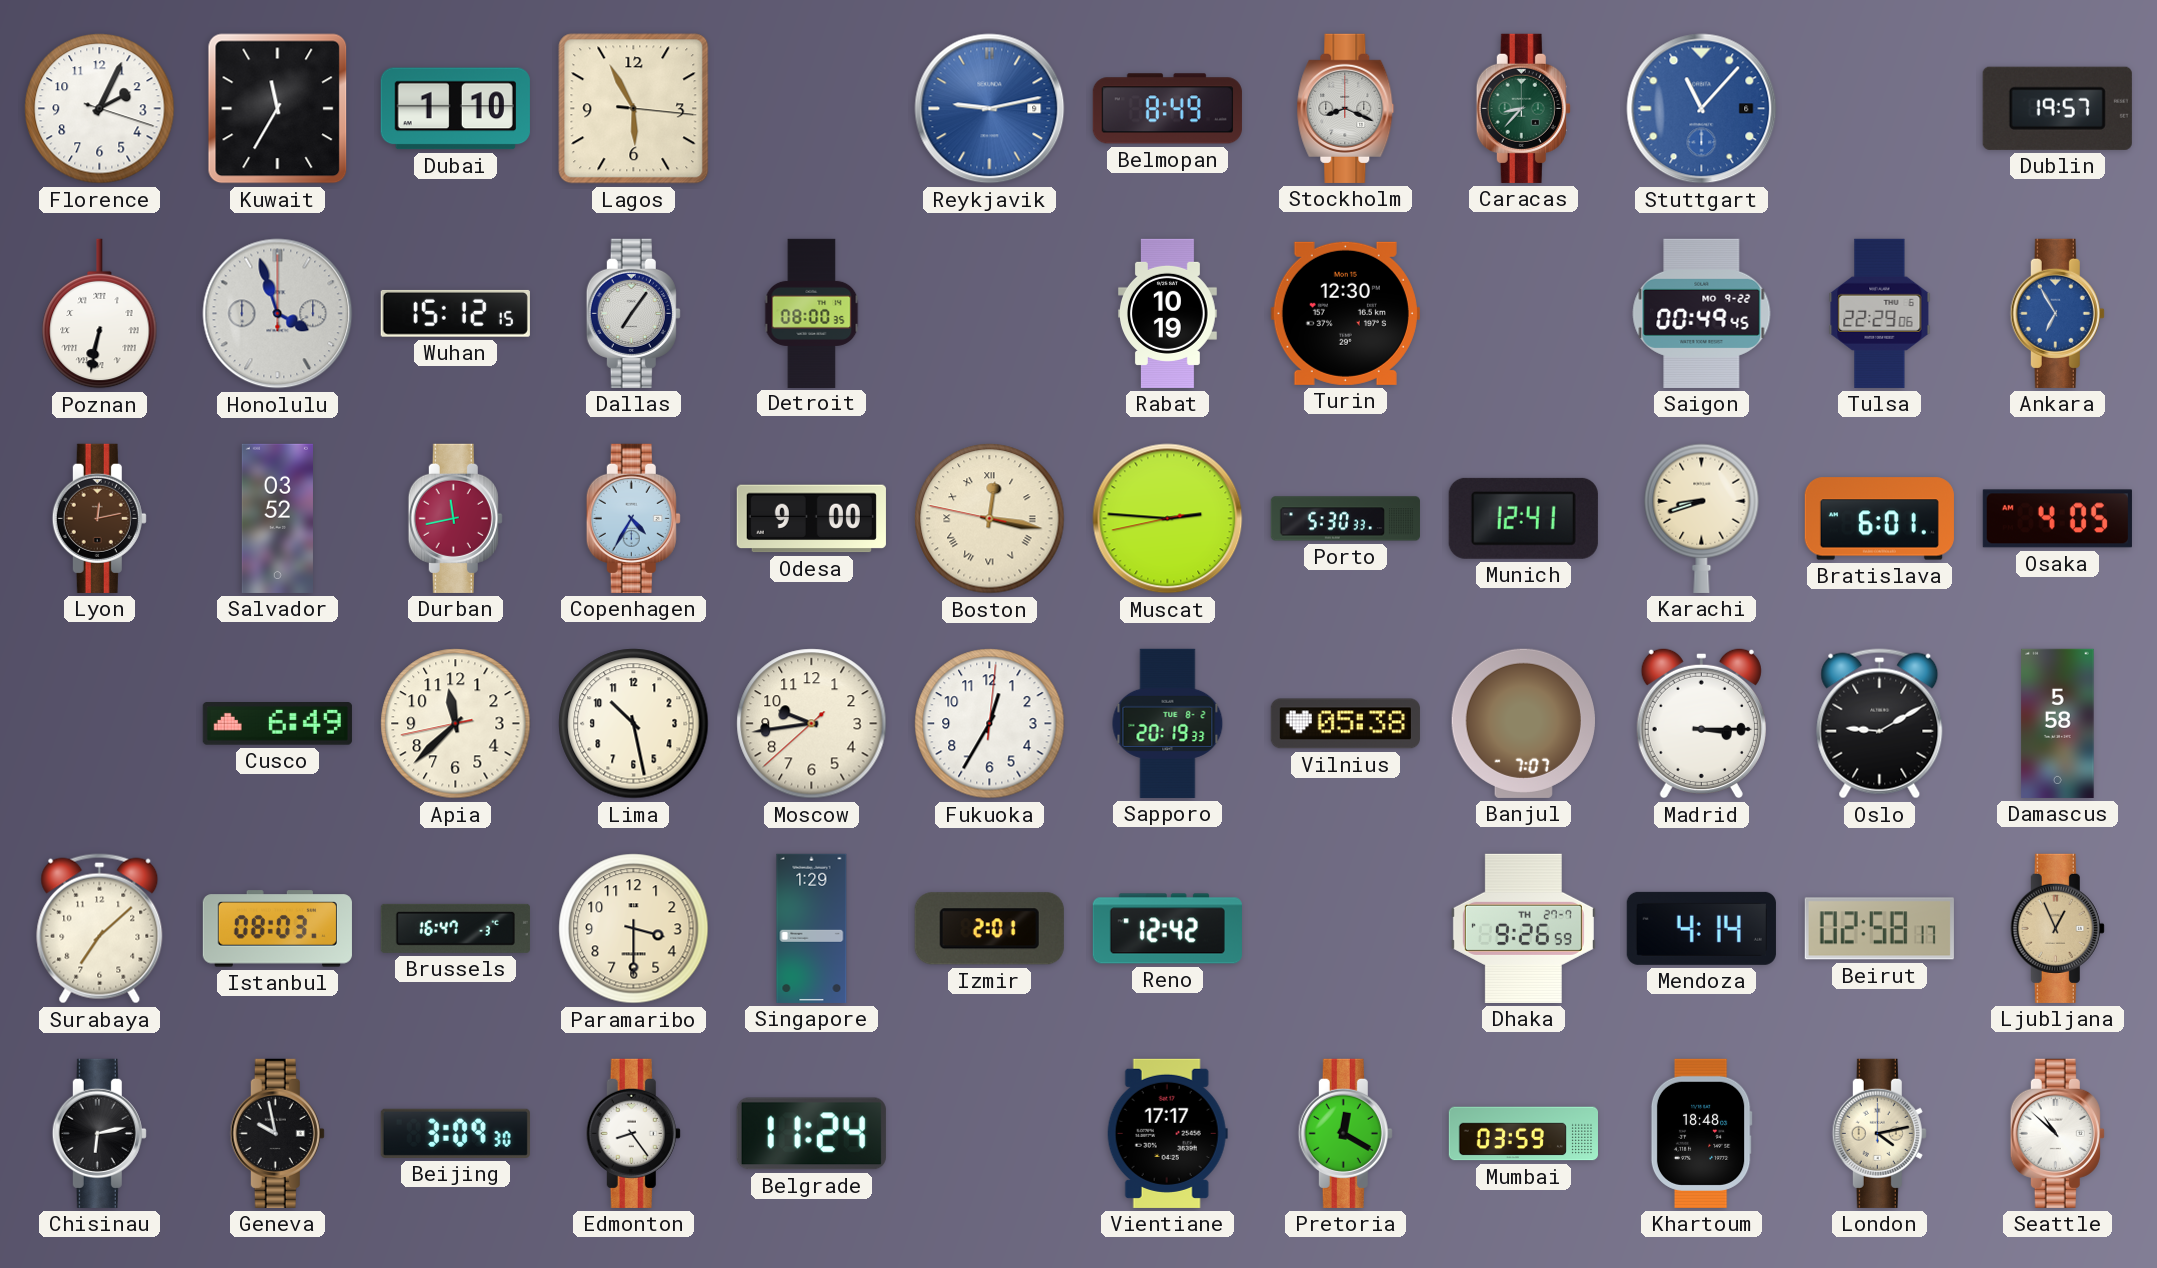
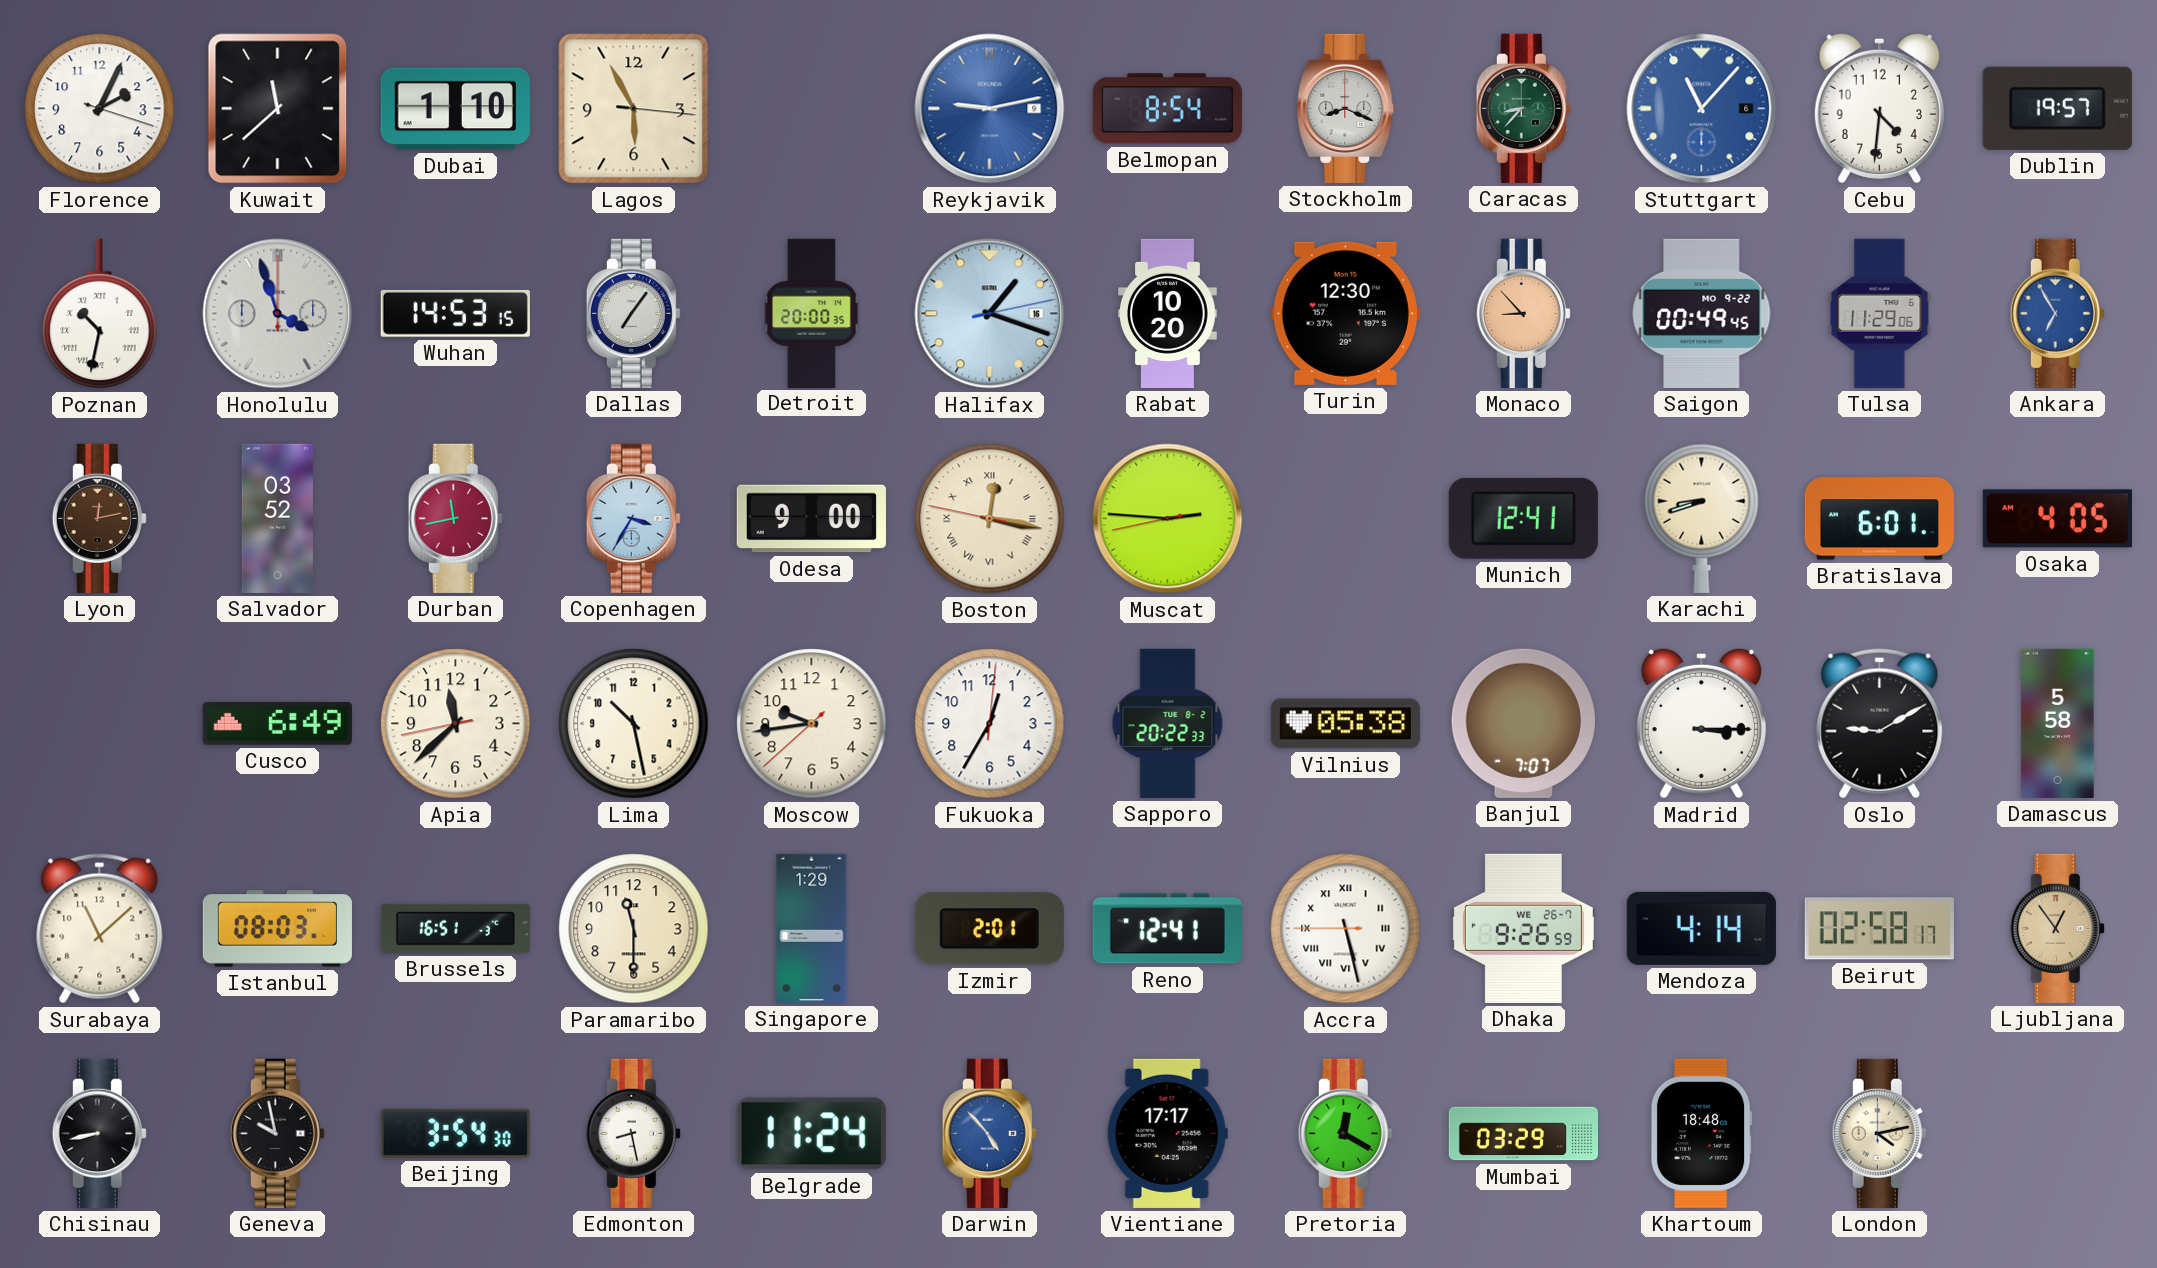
Kuwait: 11:35 -> 11:38
Belmopan: 8:49 -> 8:54
Cebu: none -> 4:31
Poznan: 6:32 -> 10:32
Wuhan: 15:12 -> 14:53
Detroit: 08:00 -> 20:00
Halifax: none -> 1:18
Rabat: 10:19 -> 10:20
Monaco: none -> 8:53
Tulsa: 22:29 -> 11:29
Copenhagen: 4:35 -> 3:35
Porto: 5:30 -> none
Sapporo: 20:19 -> 20:22
Surabaya: 7:08 -> 11:08
Brussels: 16:47 -> 16:51
Paramaribo: 3:30 -> 11:30
Reno: 12:42 -> 12:41
Accra: none -> 5:27
Dhaka date: TH 27-7 -> WE 26-7
Ljubljana: 12:56 -> 12:54
Chisinau: 6:13 -> 8:43
Beijing: 3:09 -> 3:54
Edmonton: 8:24 -> 8:28
Darwin: none -> 4:53
Mumbai: 03:59 -> 03:29
Seattle: 10:52 -> none
